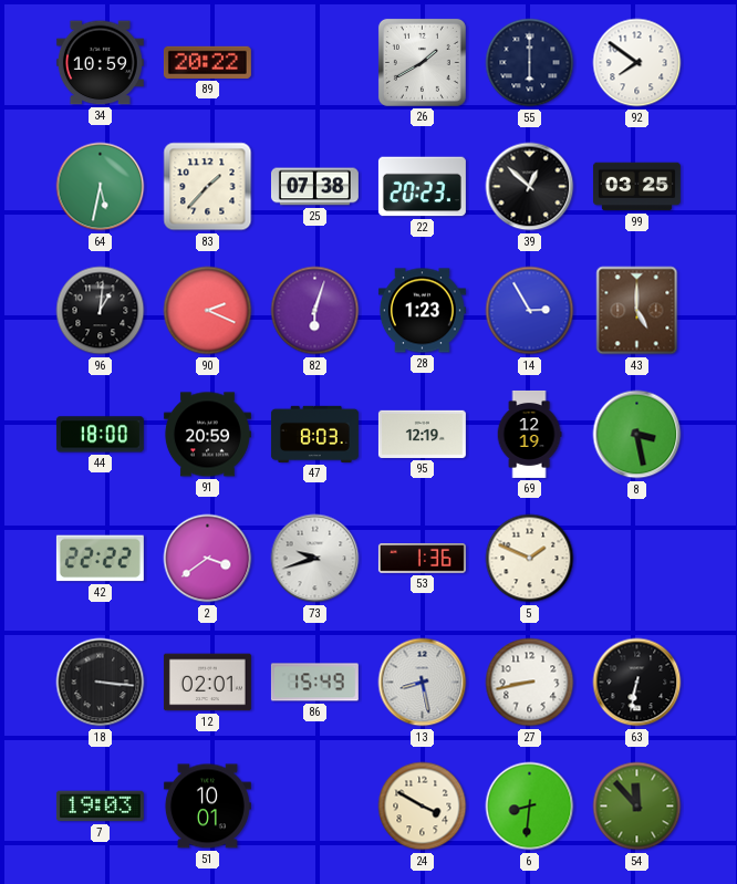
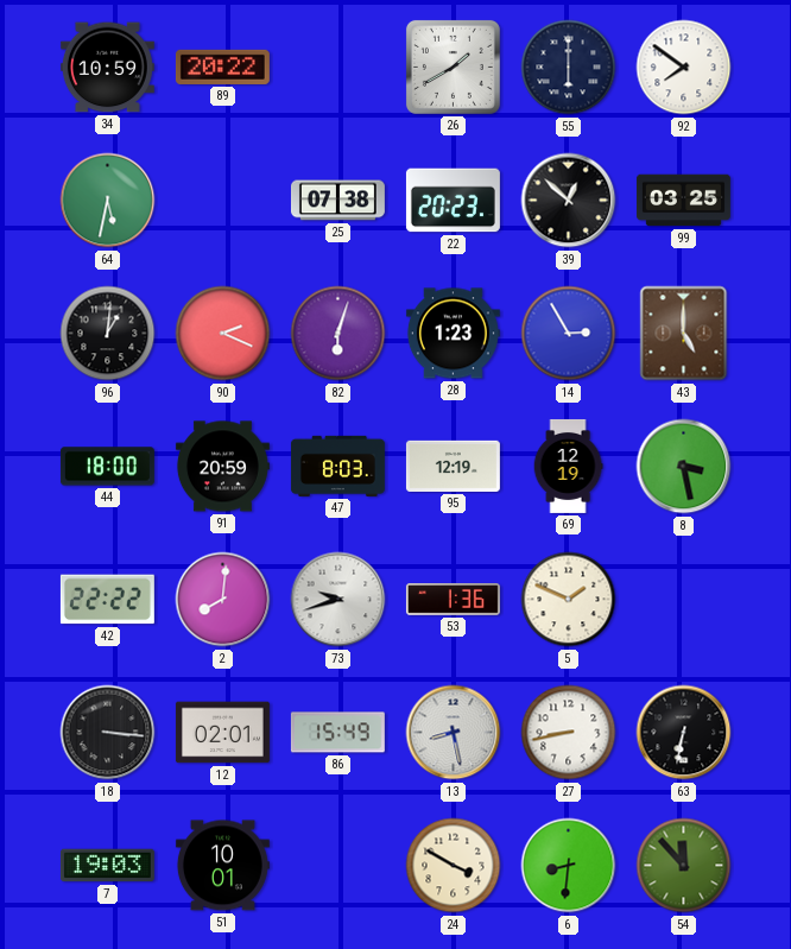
83: 1:37 -> none
2: 3:39 -> 8:01
